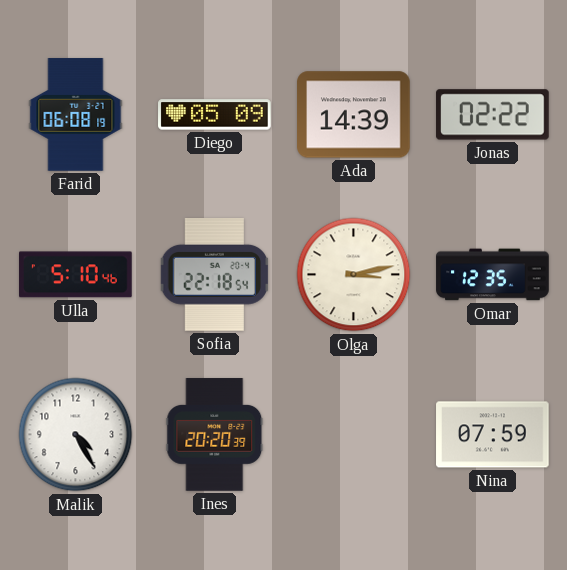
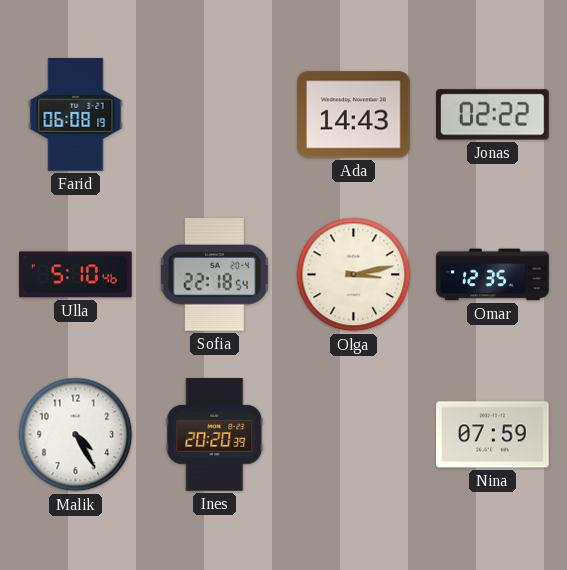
Diego: 05:09 -> none
Ada: 14:39 -> 14:43
